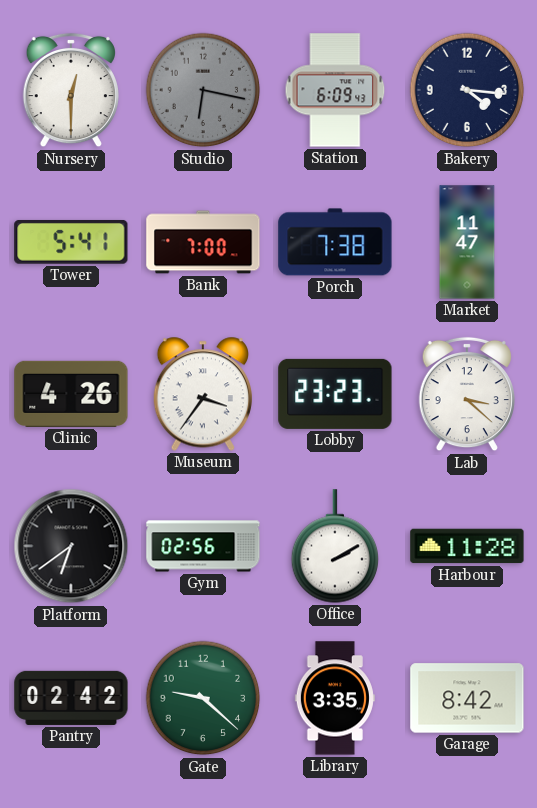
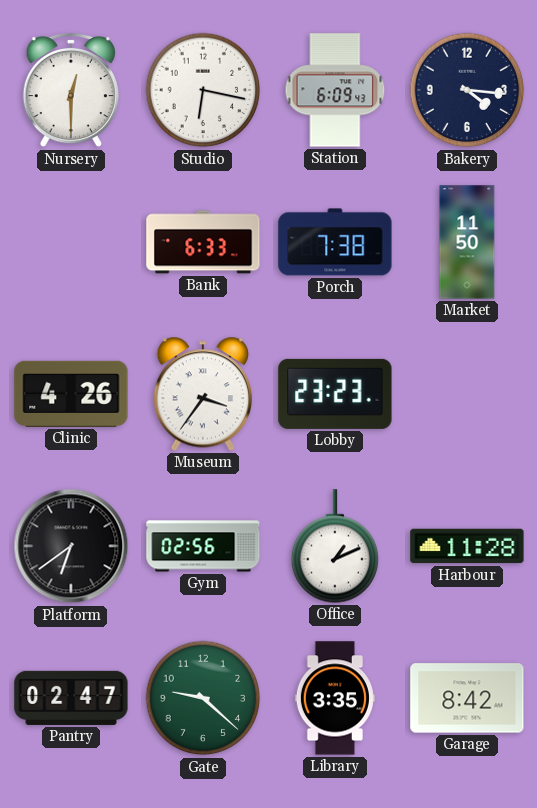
Studio dial: grey -> white
Tower: 5:41 -> none
Bank: 7:00 -> 6:33
Market: 11:47 -> 11:50
Lab: 3:22 -> none
Office: 2:10 -> 1:11
Pantry: 02:42 -> 02:47
